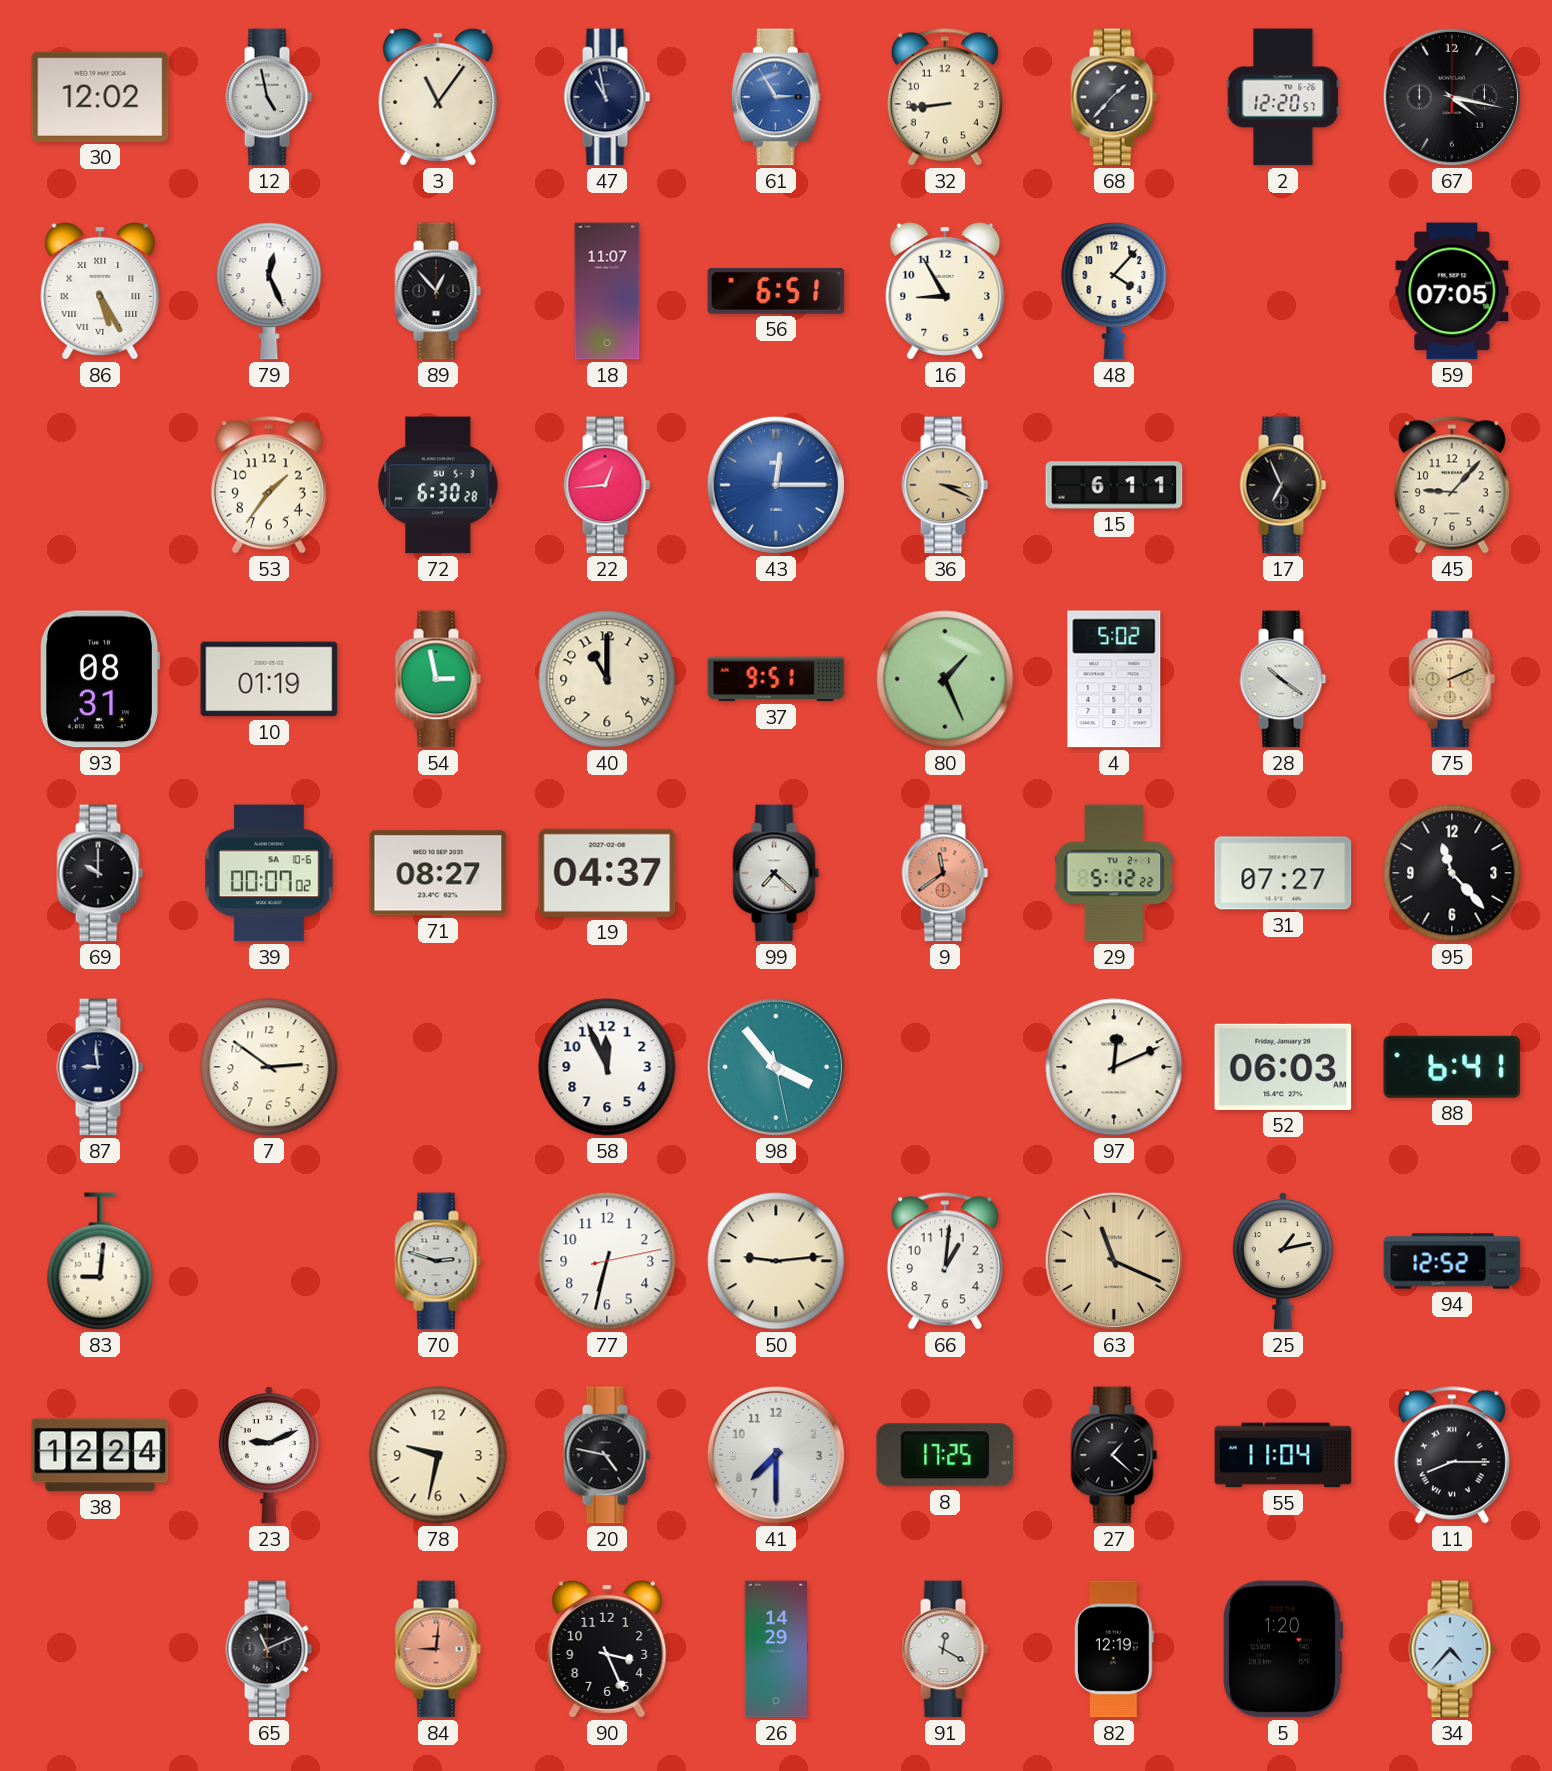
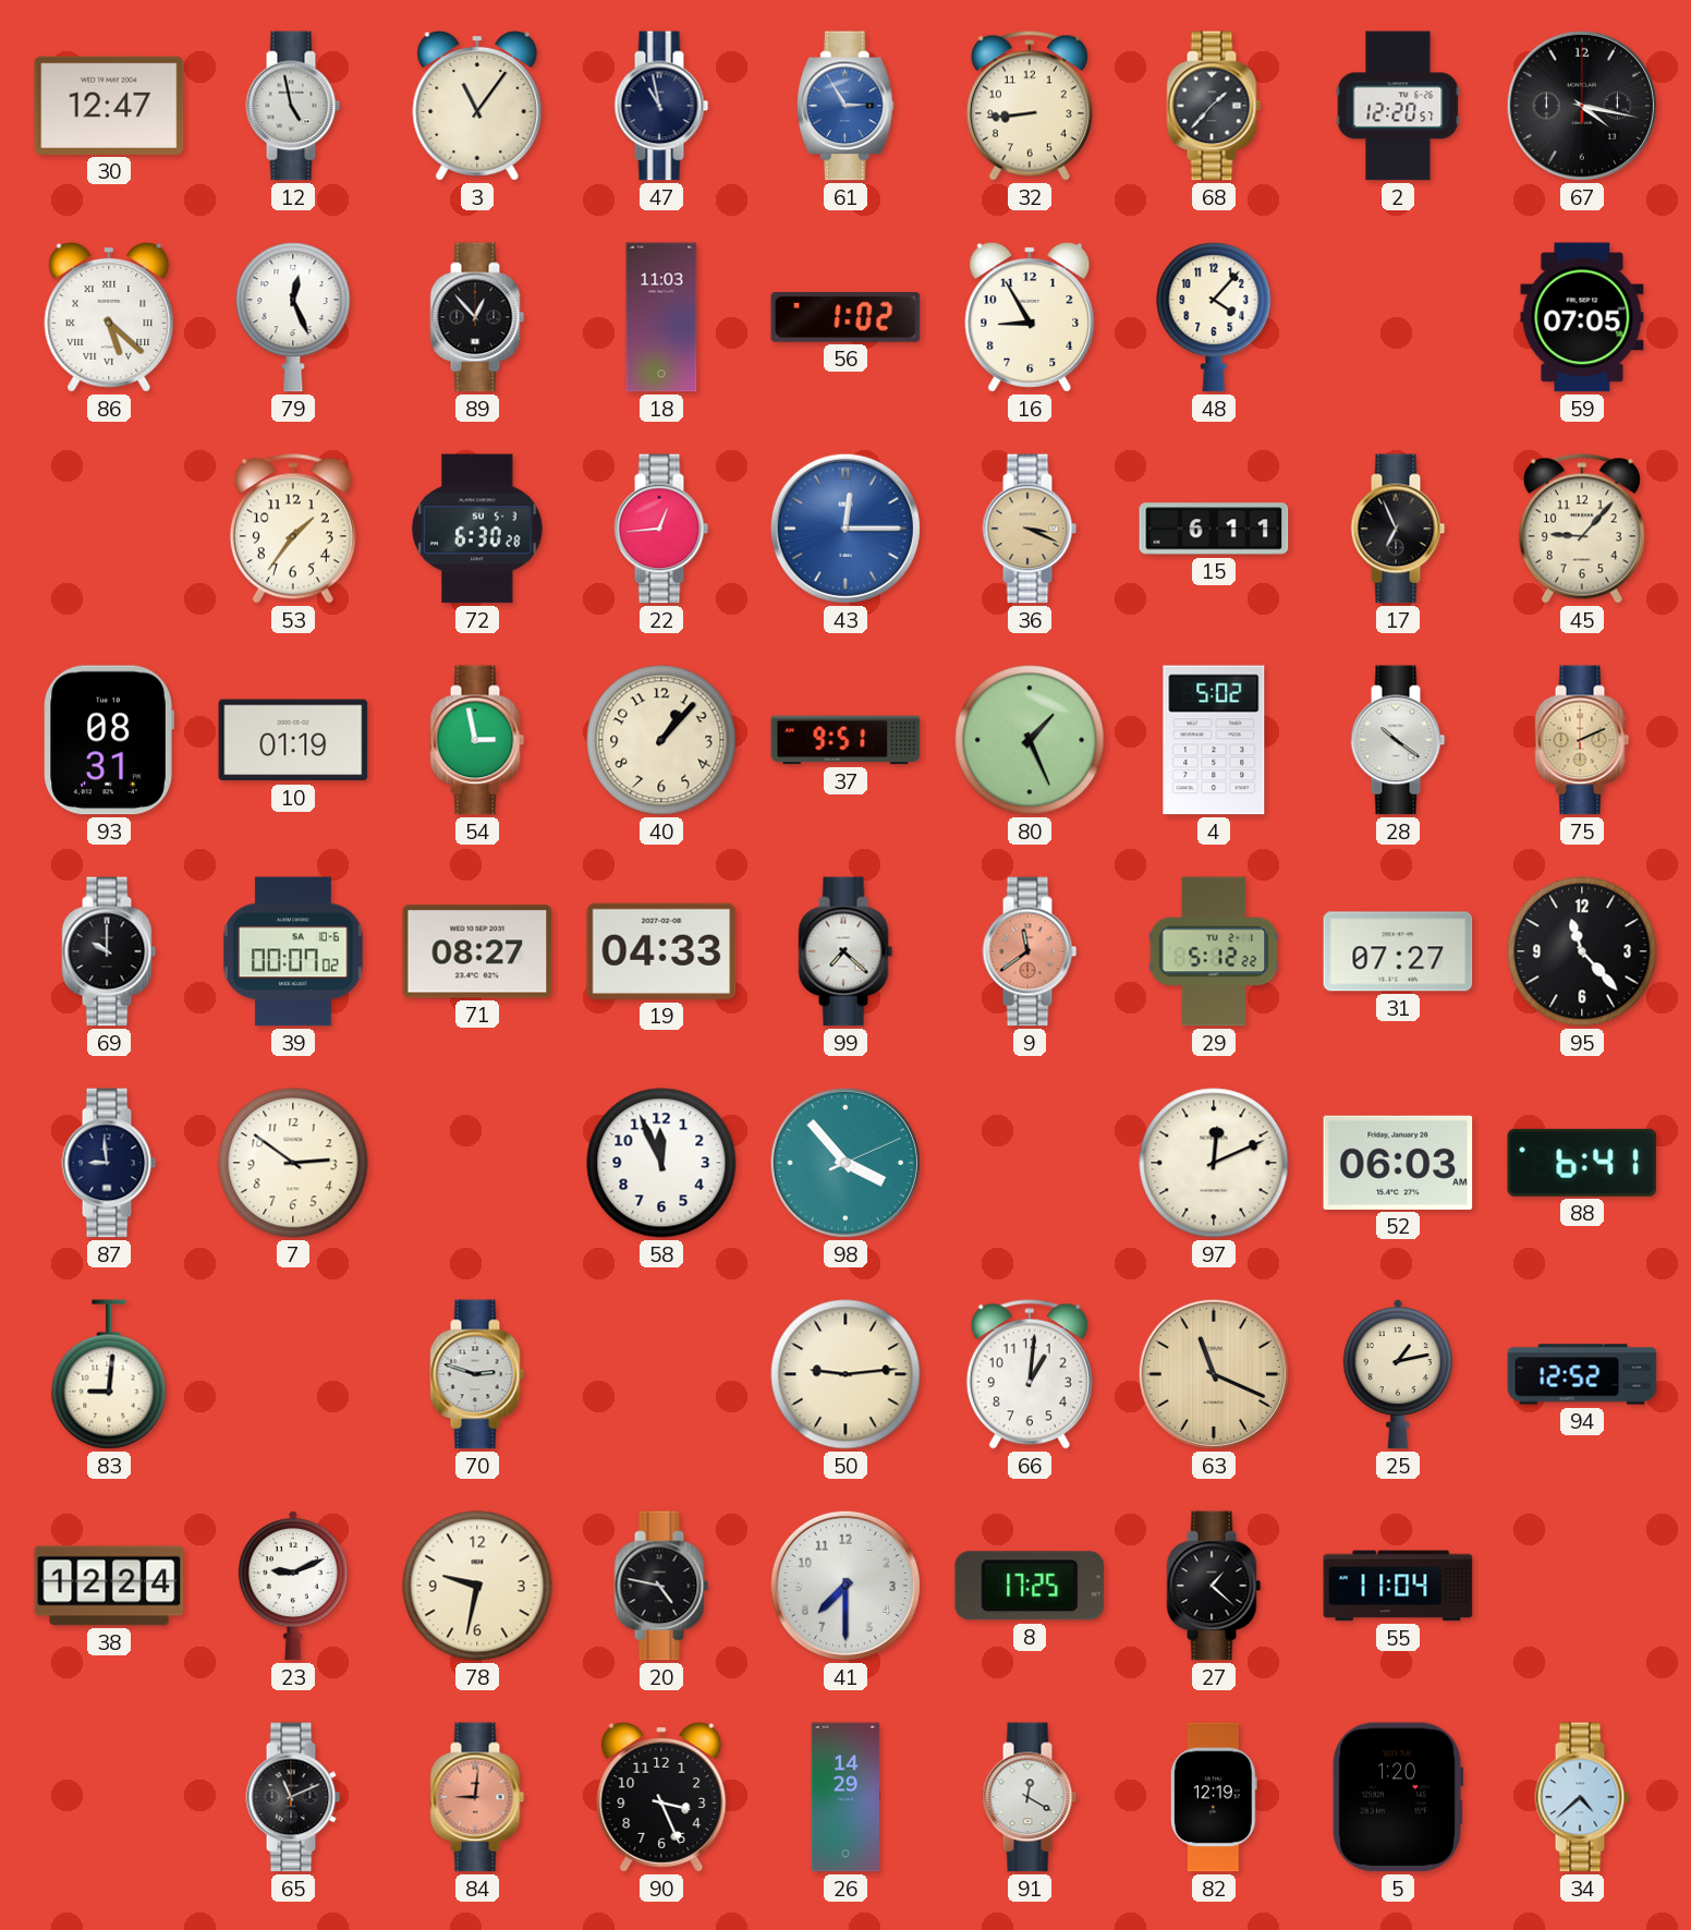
30: 12:02 -> 12:47
86: 5:25 -> 5:22
18: 11:07 -> 11:03
56: 6:51 -> 1:02
40: 11:00 -> 1:07
19: 04:37 -> 04:33
98: 3:53:28 -> 3:53:11
77: 6:32 -> none
11: 8:15 -> none
34: 4:37 -> 4:38
